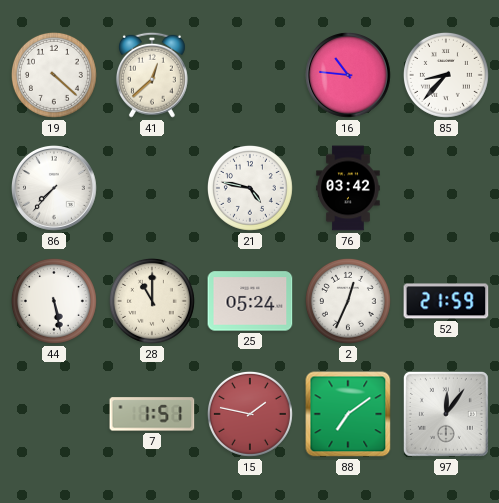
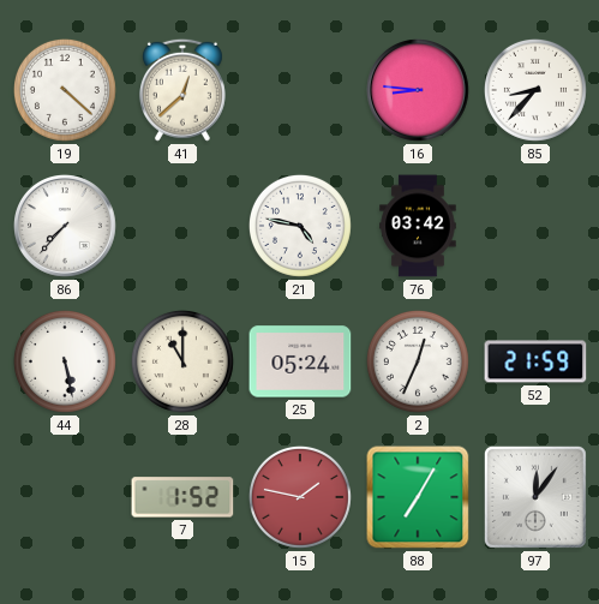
16: 10:46 -> 8:46
7: 1:51 -> 1:52
88: 7:09 -> 7:05
